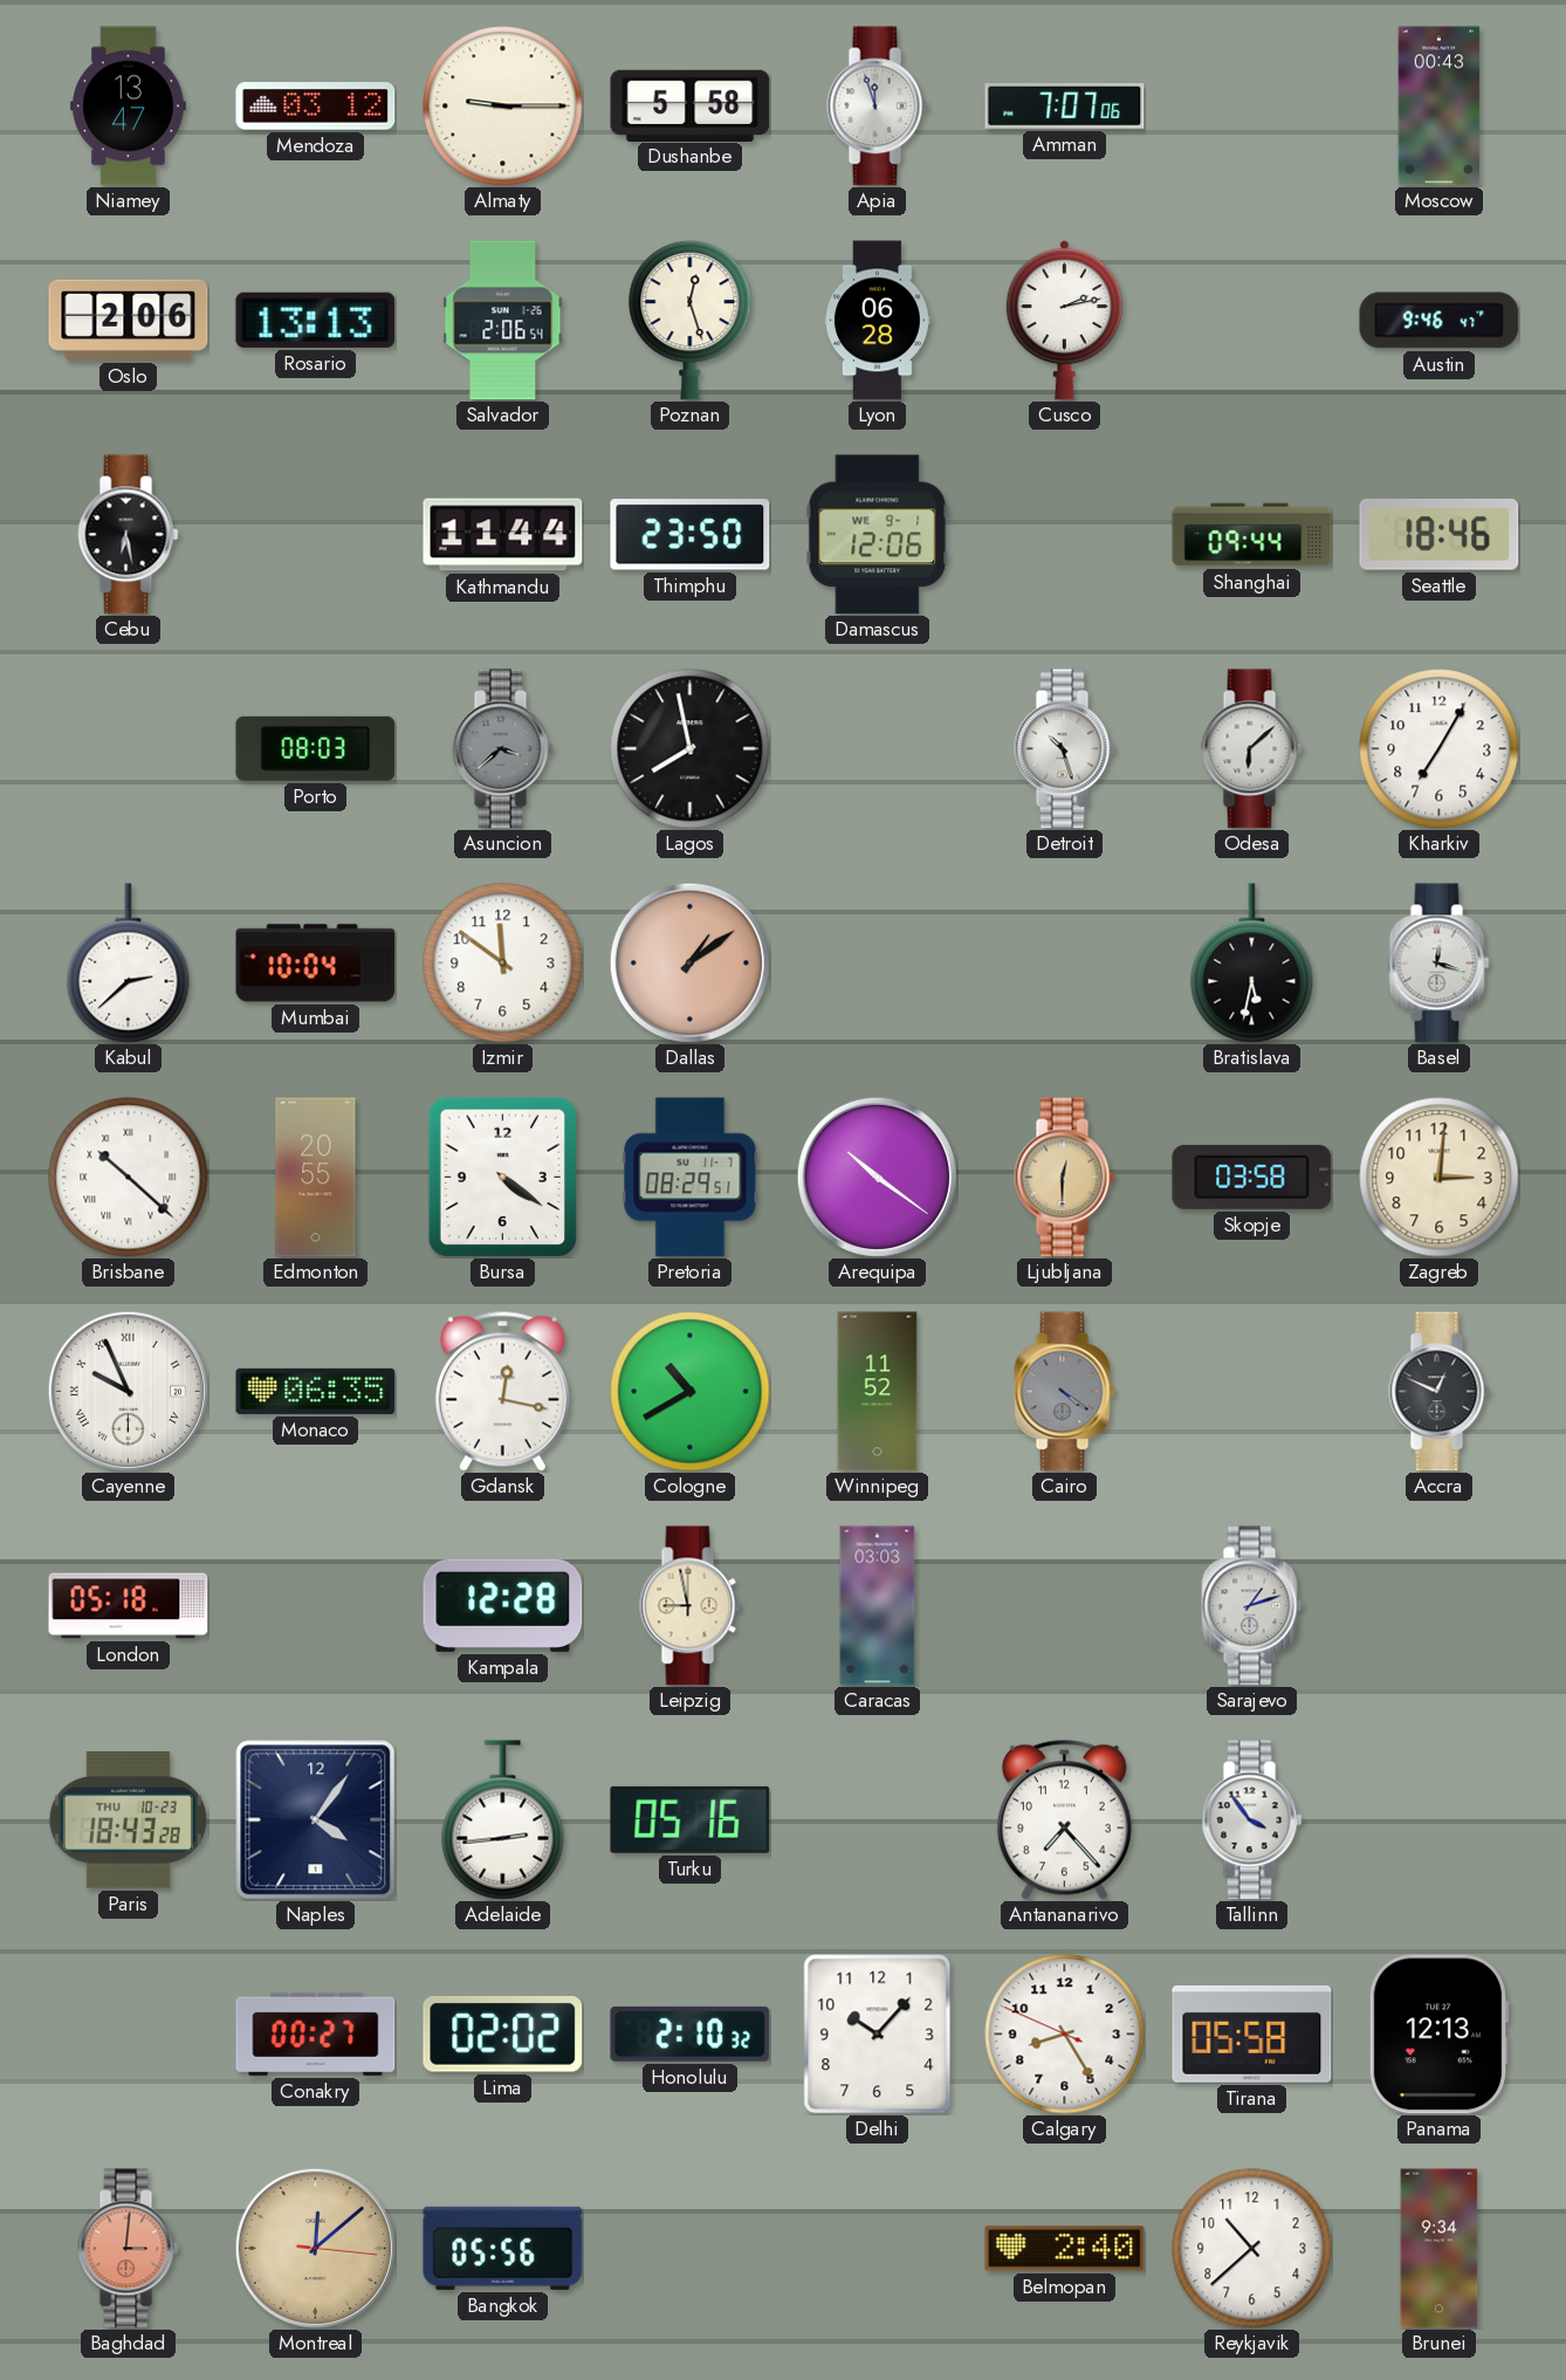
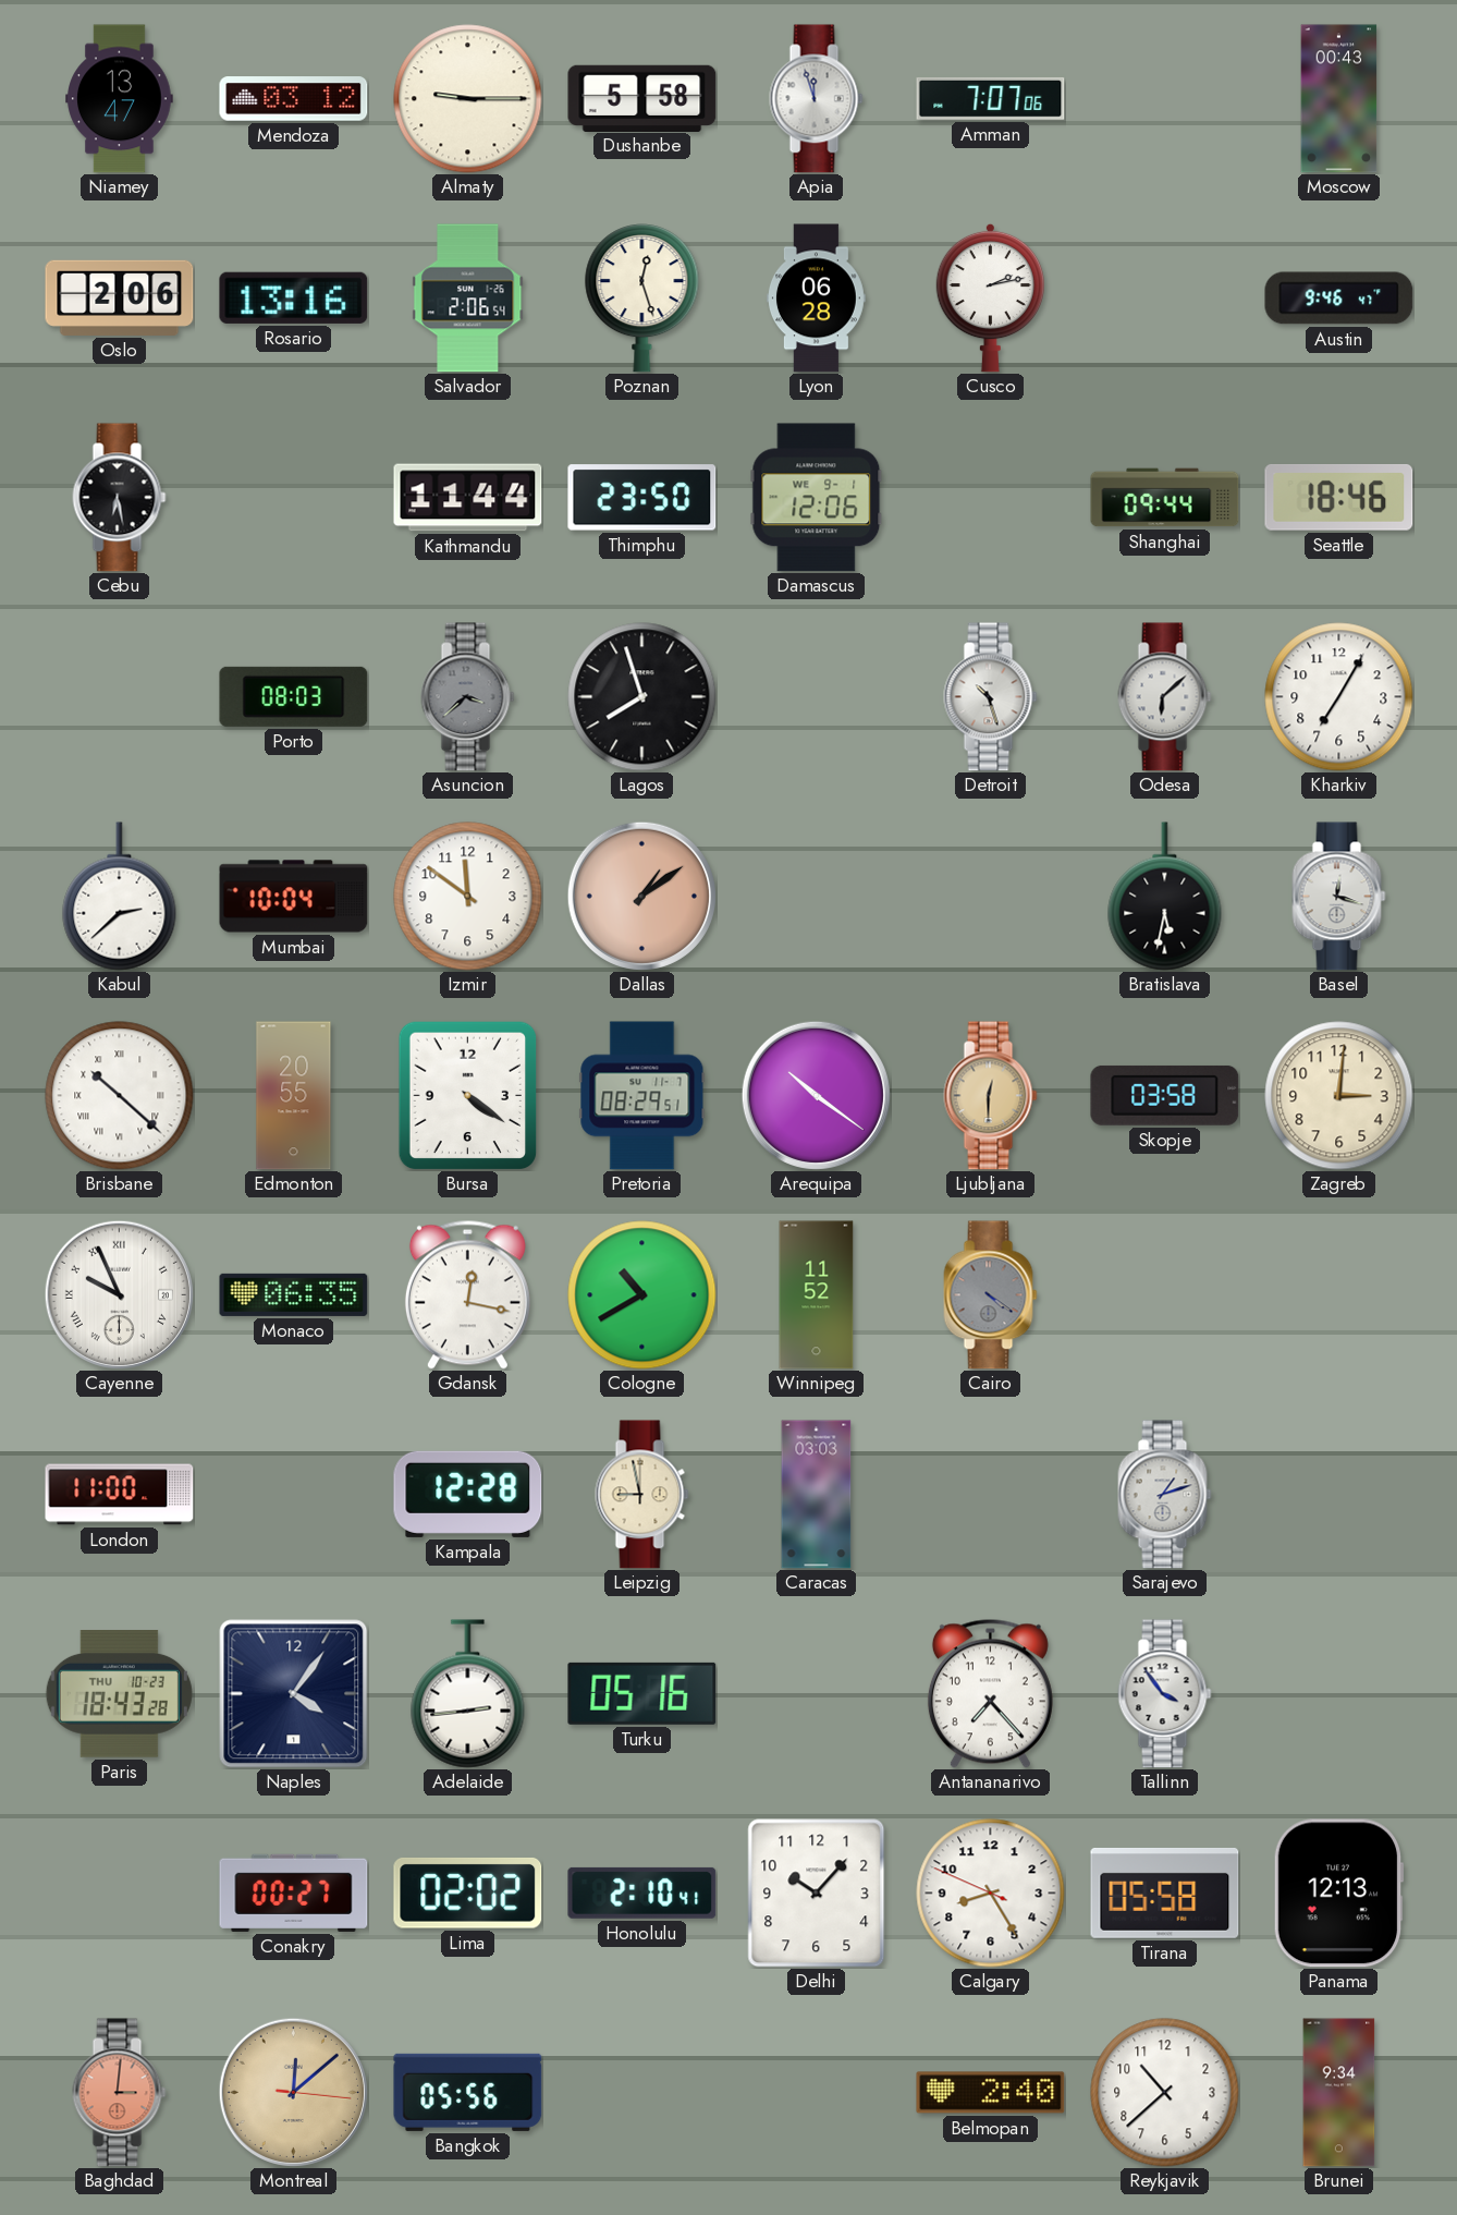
Rosario: 13:13 -> 13:16
Lagos: 7:58 -> 7:57
Accra: 12:49 -> none
London: 05:18 -> 11:00
Honolulu: 2:10:32 -> 2:10:41
